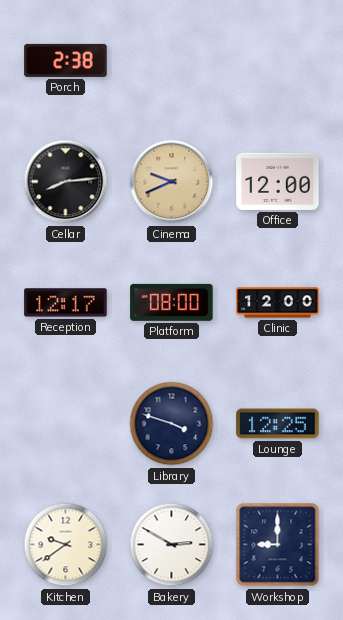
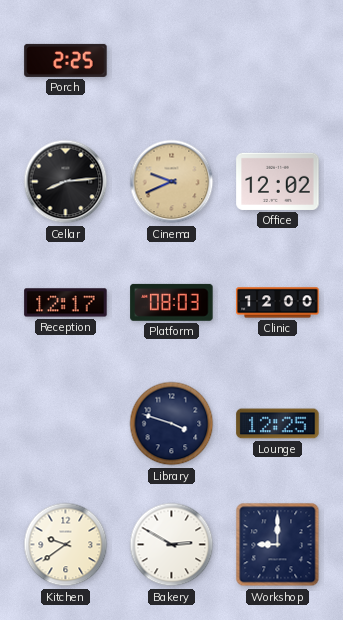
Porch: 2:38 -> 2:25
Office: 12:00 -> 12:02
Platform: 08:00 -> 08:03
